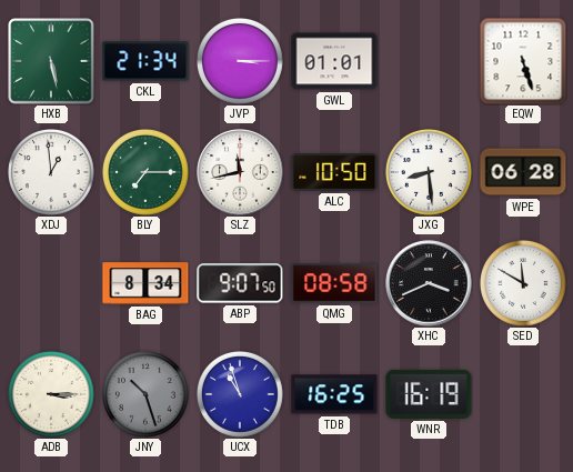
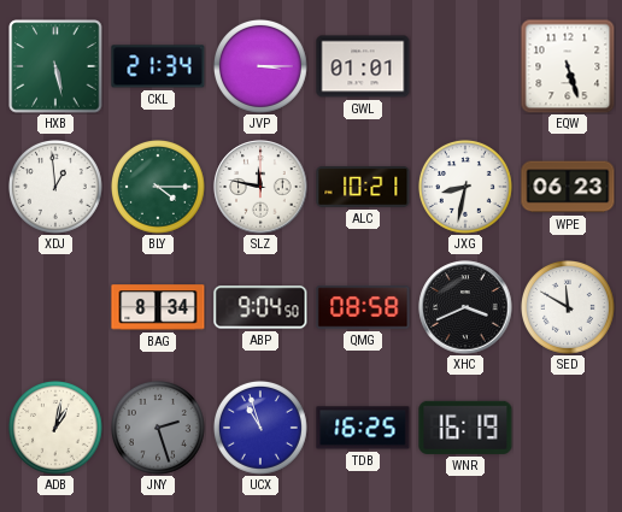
BLY: 7:15 -> 4:15
SLZ: 11:43 -> 11:47
ALC: 10:50 -> 10:21
JXG: 8:29 -> 8:32
WPE: 06:28 -> 06:23
ABP: 9:07 -> 9:04
ADB: 3:15 -> 1:02
JNY: 10:27 -> 2:27
